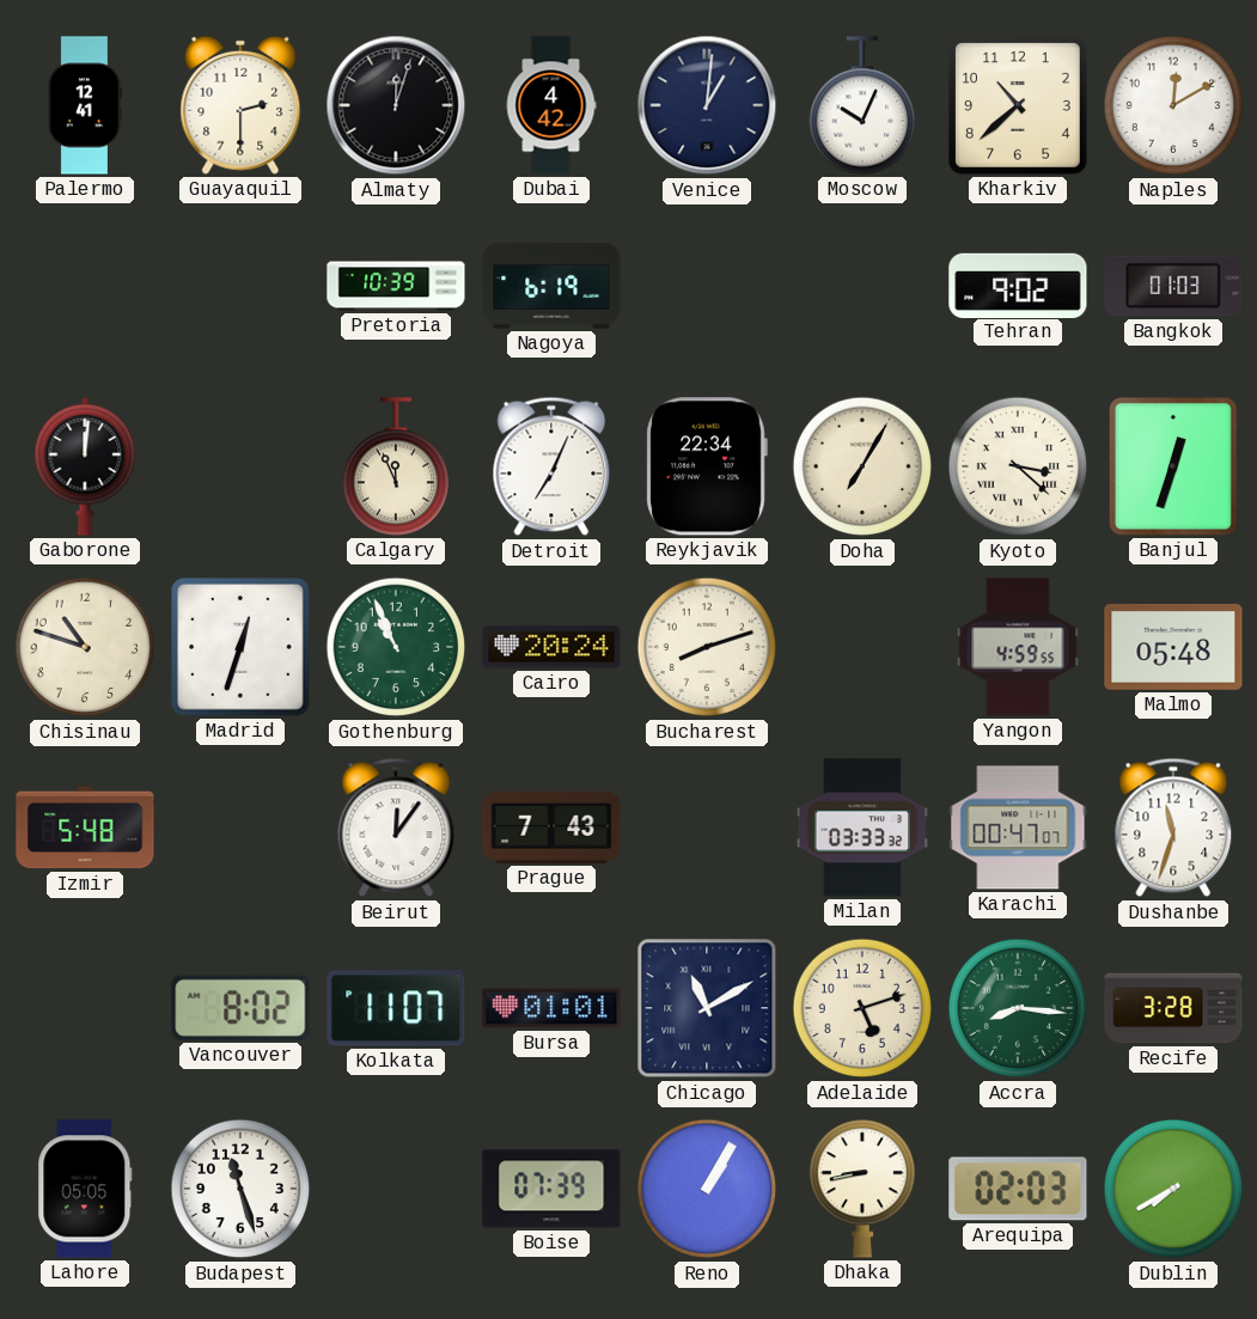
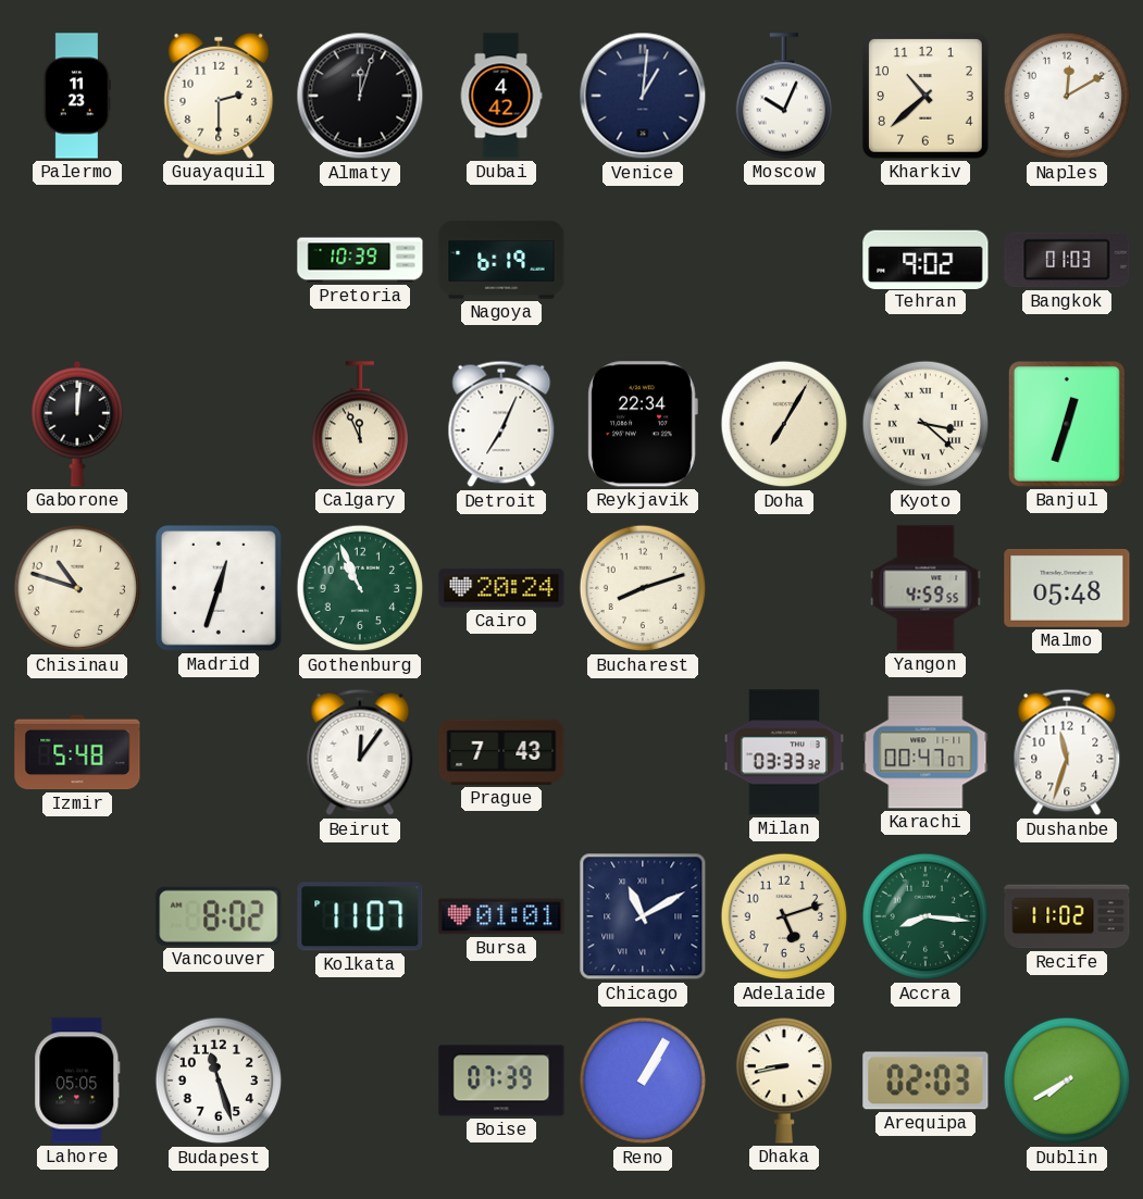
Palermo: 12:41 -> 11:23
Recife: 3:28 -> 11:02
